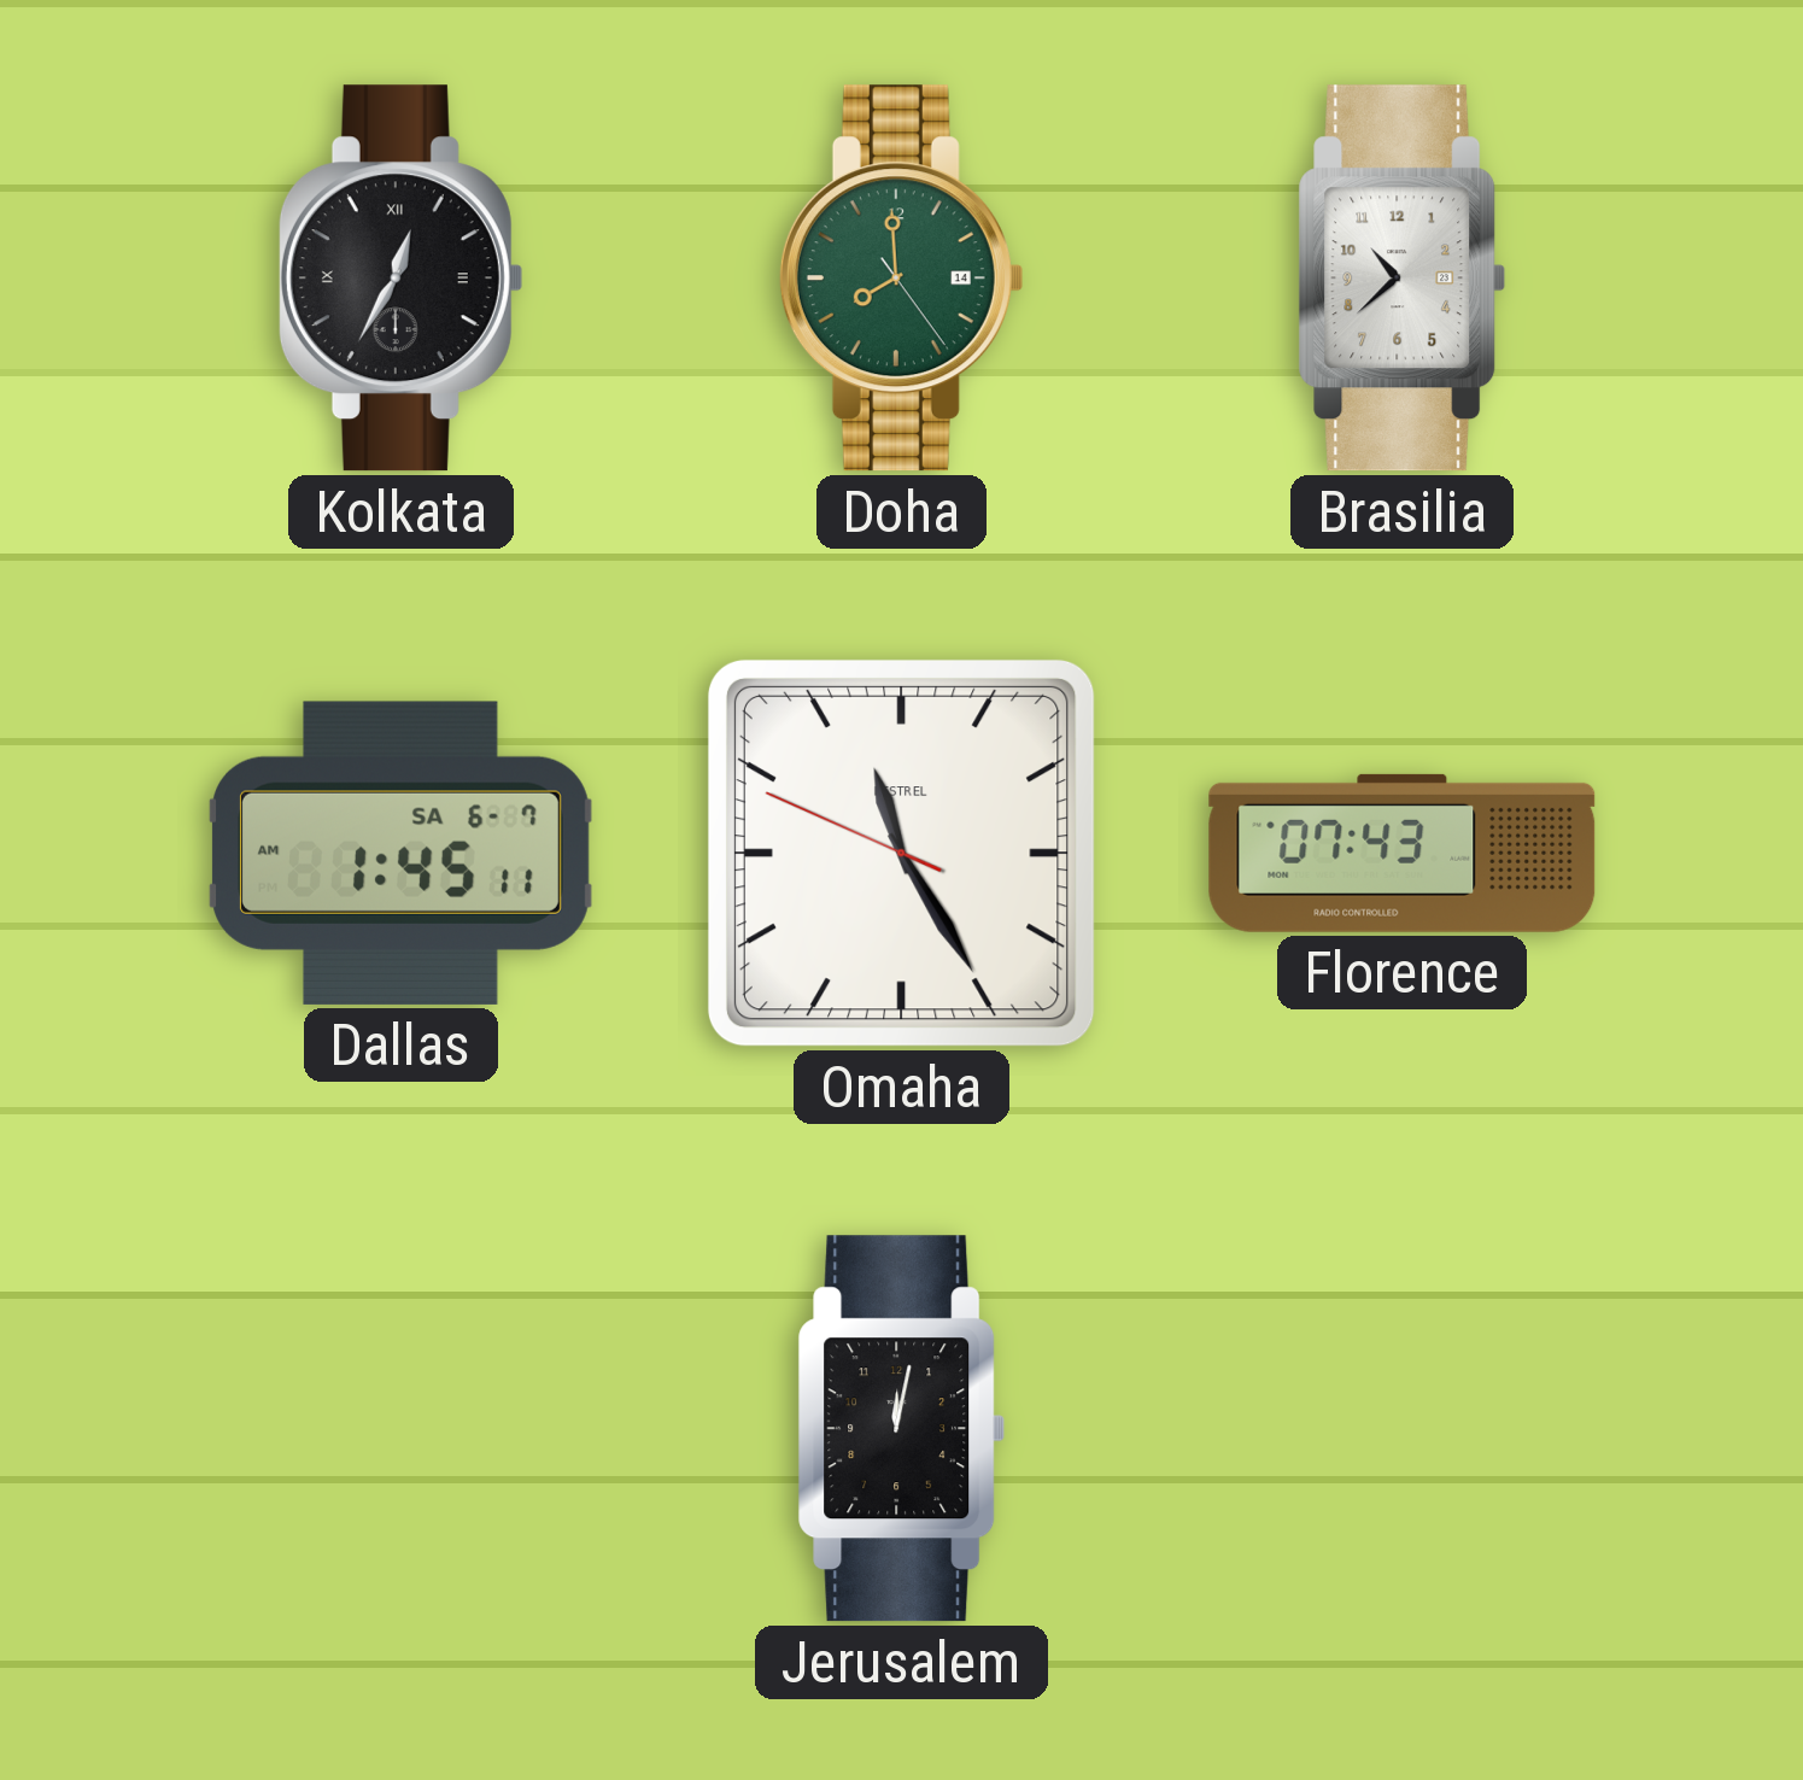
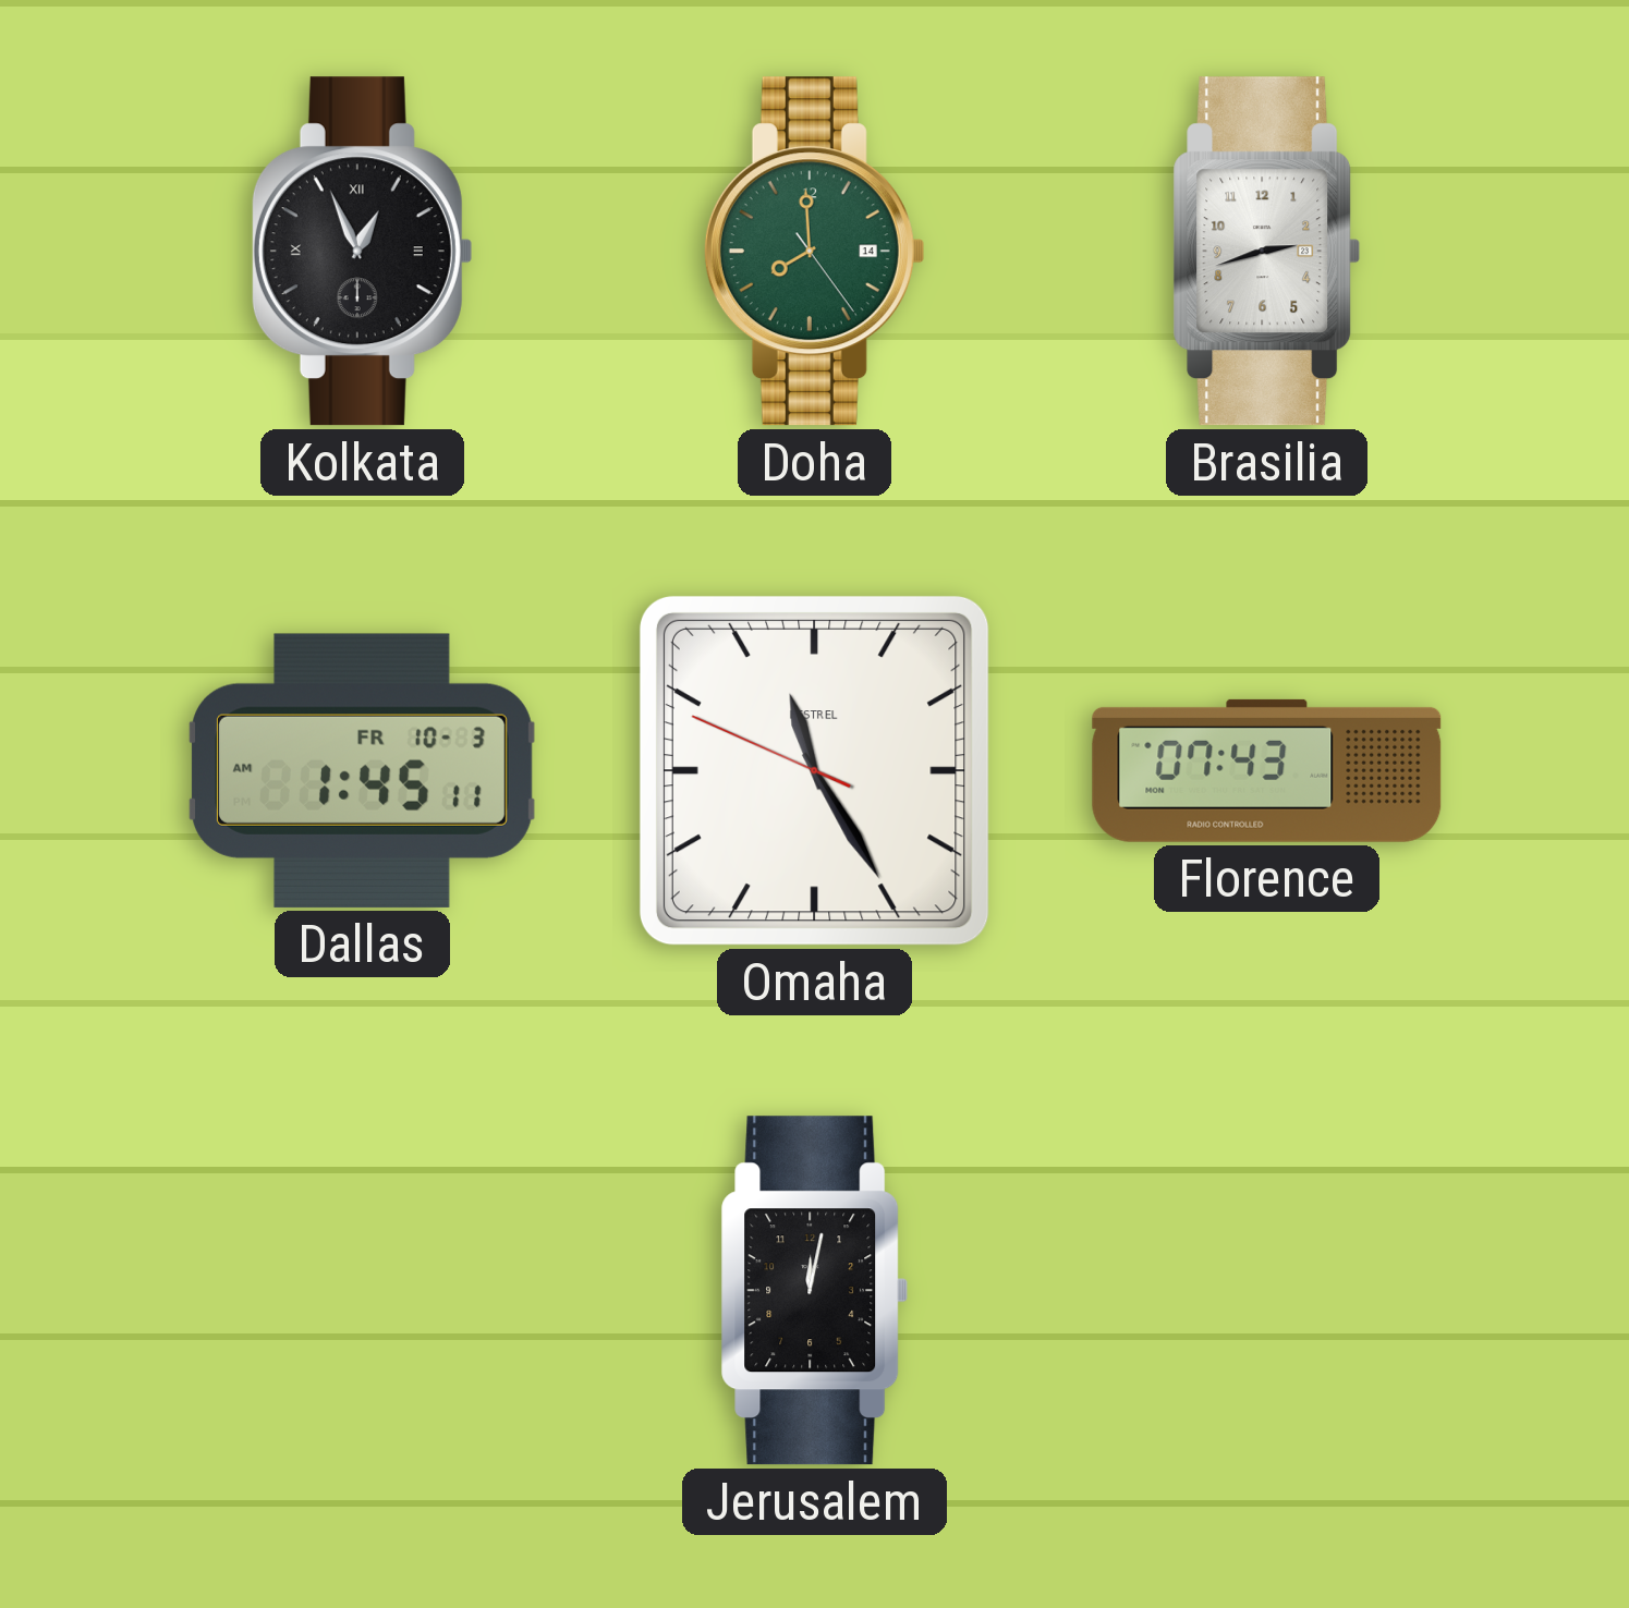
Kolkata: 12:35 -> 12:56
Brasilia: 10:38 -> 2:42
Dallas date: SA 6-7 -> FR 10-3
